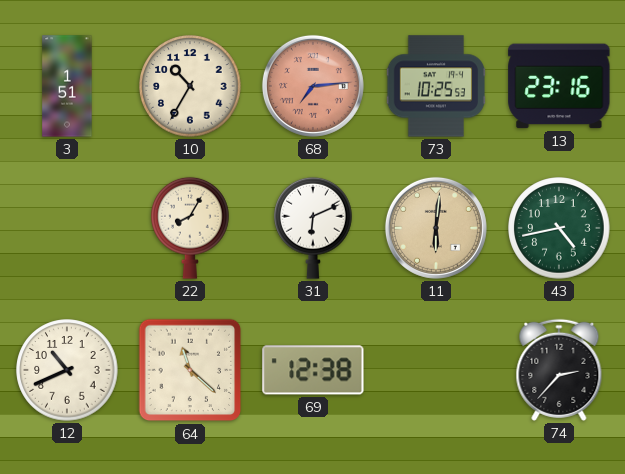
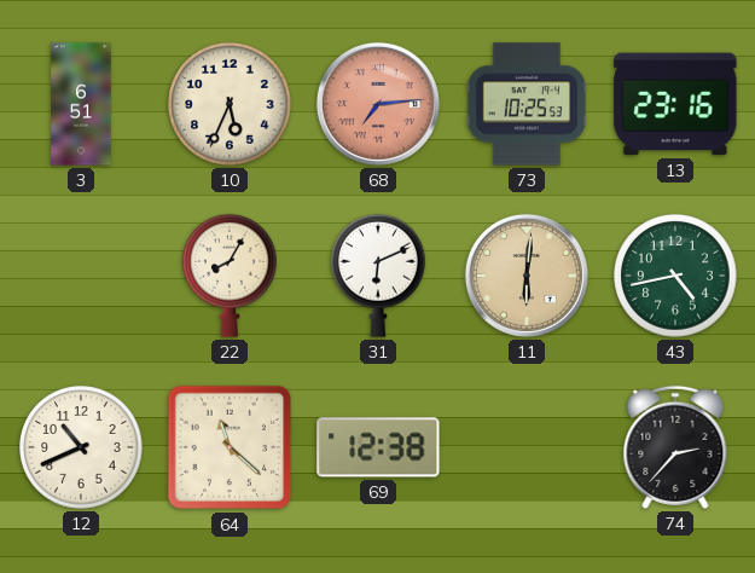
3: 1:51 -> 6:51
10: 10:35 -> 5:34
